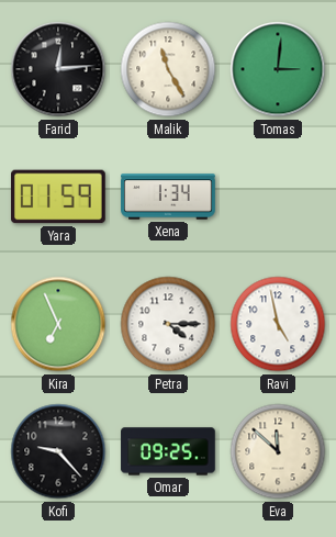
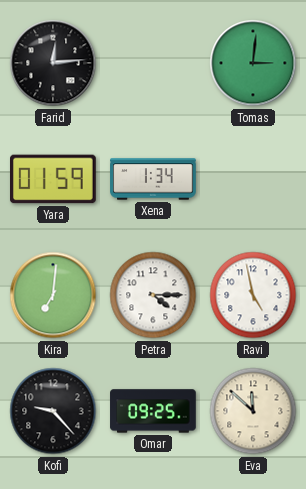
Malik: 11:25 -> none
Kira: 6:56 -> 7:01
